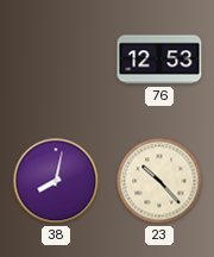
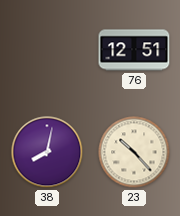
76: 12:53 -> 12:51
